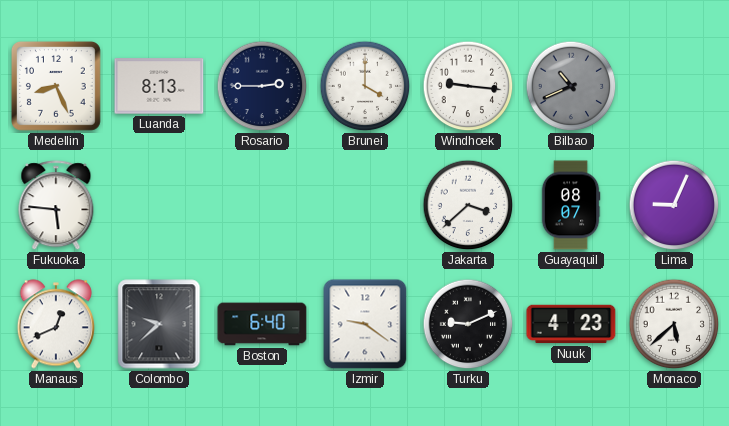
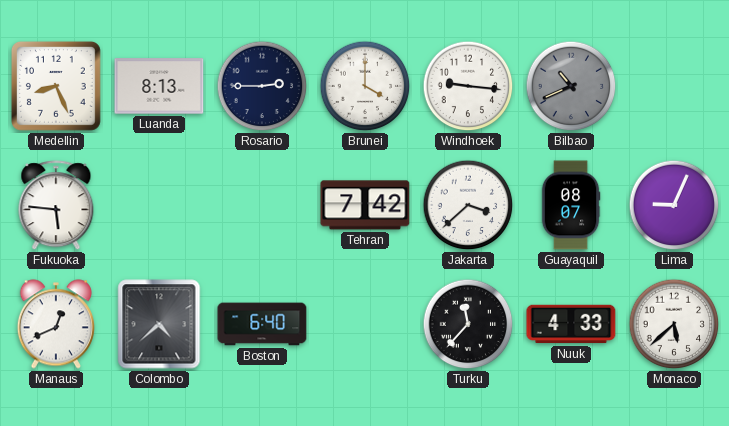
Tehran: none -> 7:42
Colombo: 9:38 -> 4:38
Izmir: 9:21 -> none
Turku: 9:11 -> 11:37
Nuuk: 4:23 -> 4:33
